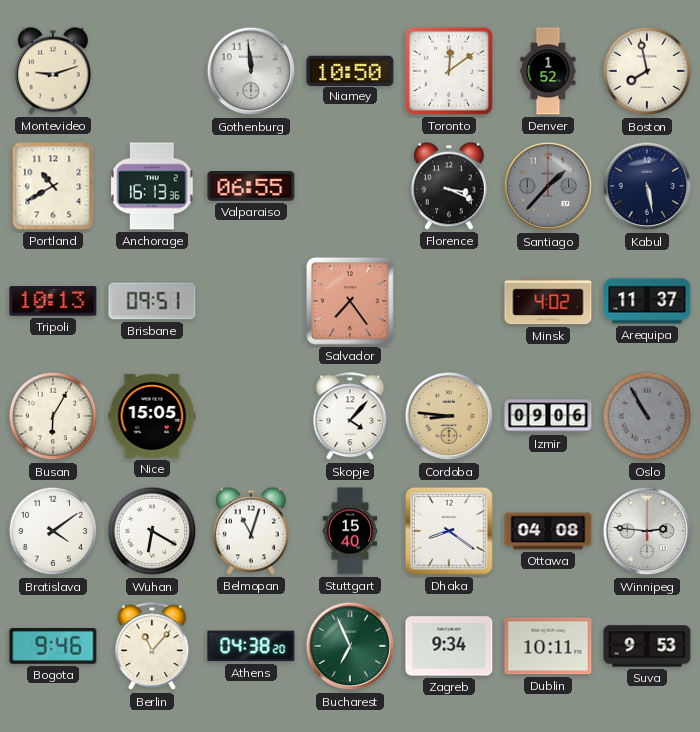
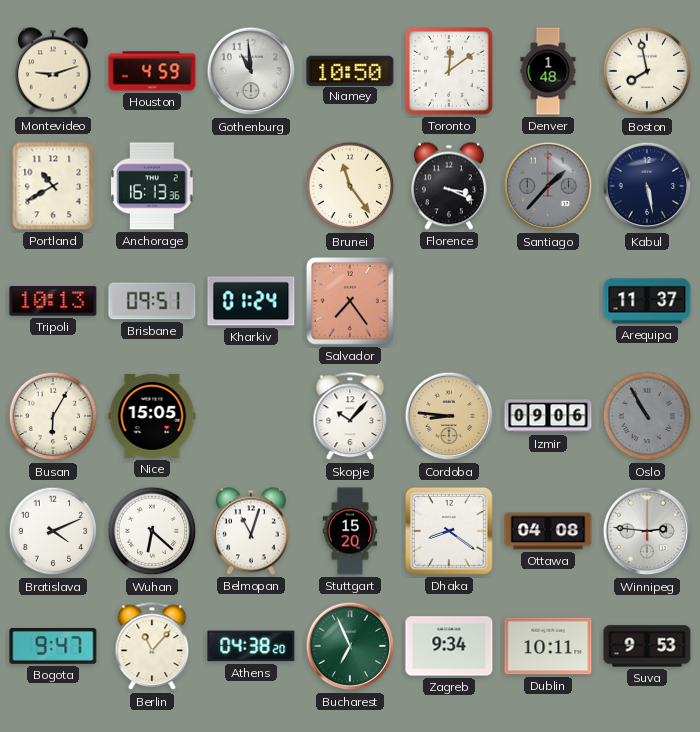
Houston: none -> 4:59
Gothenburg: 11:59 -> 10:59
Denver: 1:52 -> 1:48
Valparaiso: 06:55 -> none
Brunei: none -> 11:24
Kharkiv: none -> 01:24
Minsk: 4:02 -> none
Skopje: 4:07 -> 10:07
Bratislava: 4:09 -> 4:11
Wuhan: 6:20 -> 6:22
Stuttgart: 15:40 -> 15:20
Bogota: 9:46 -> 9:47
